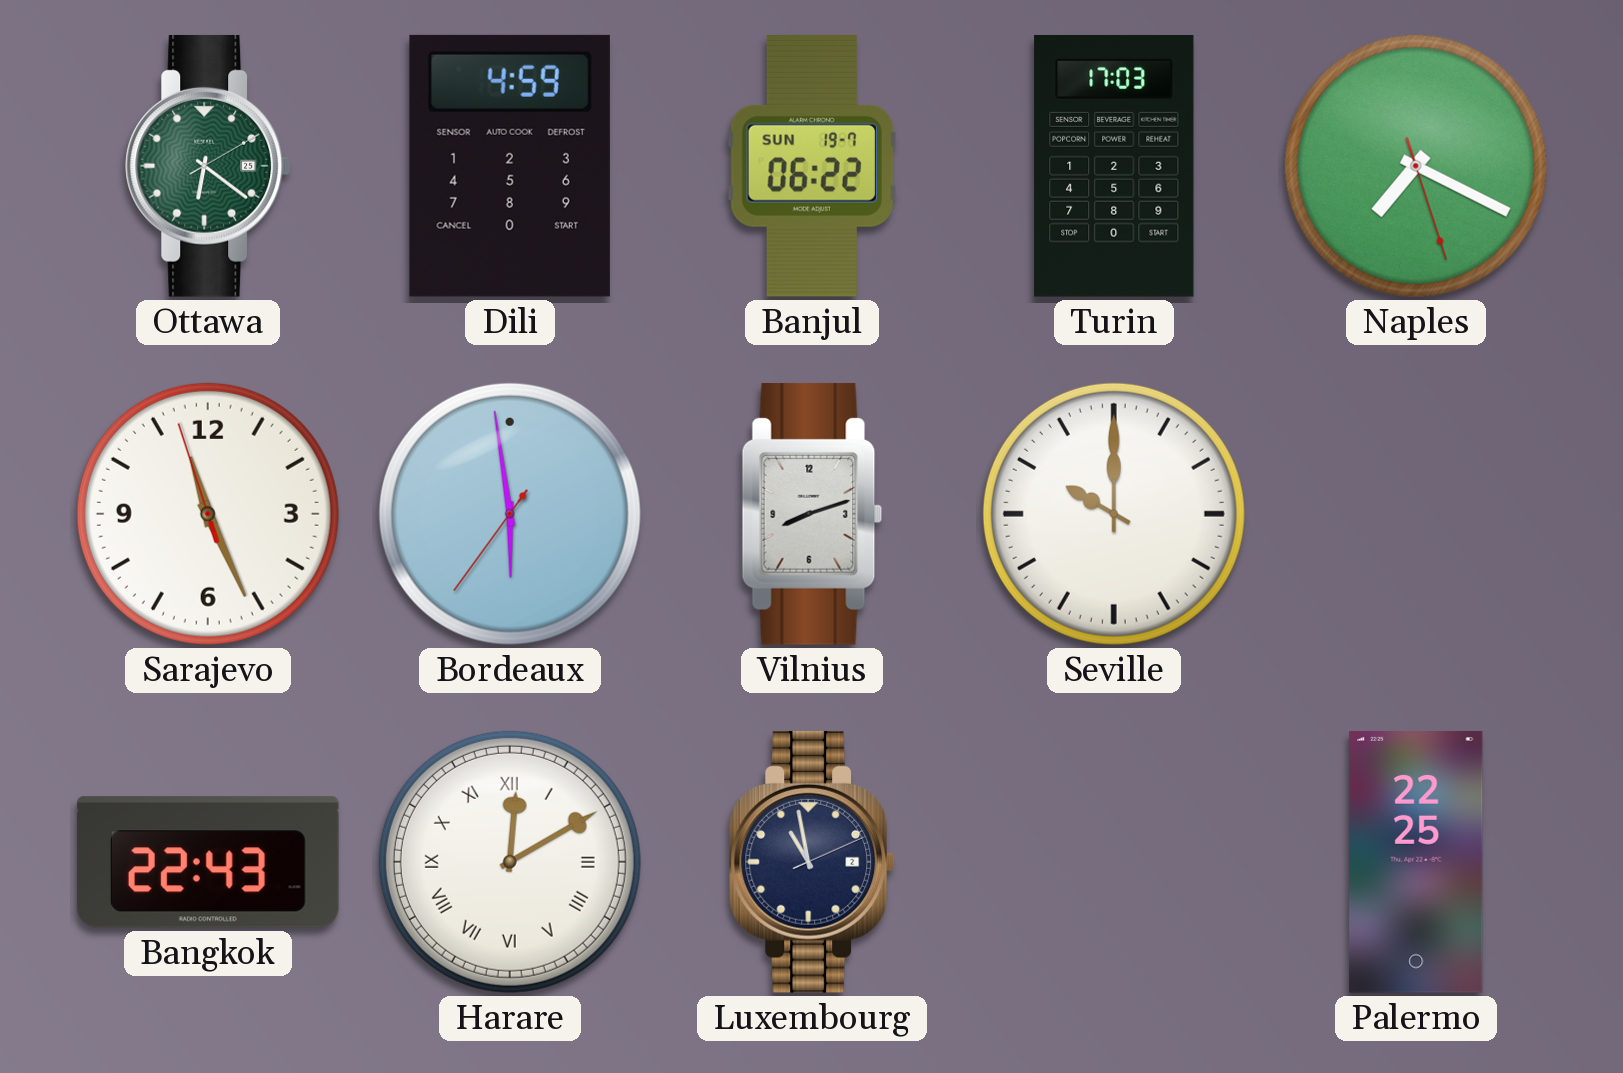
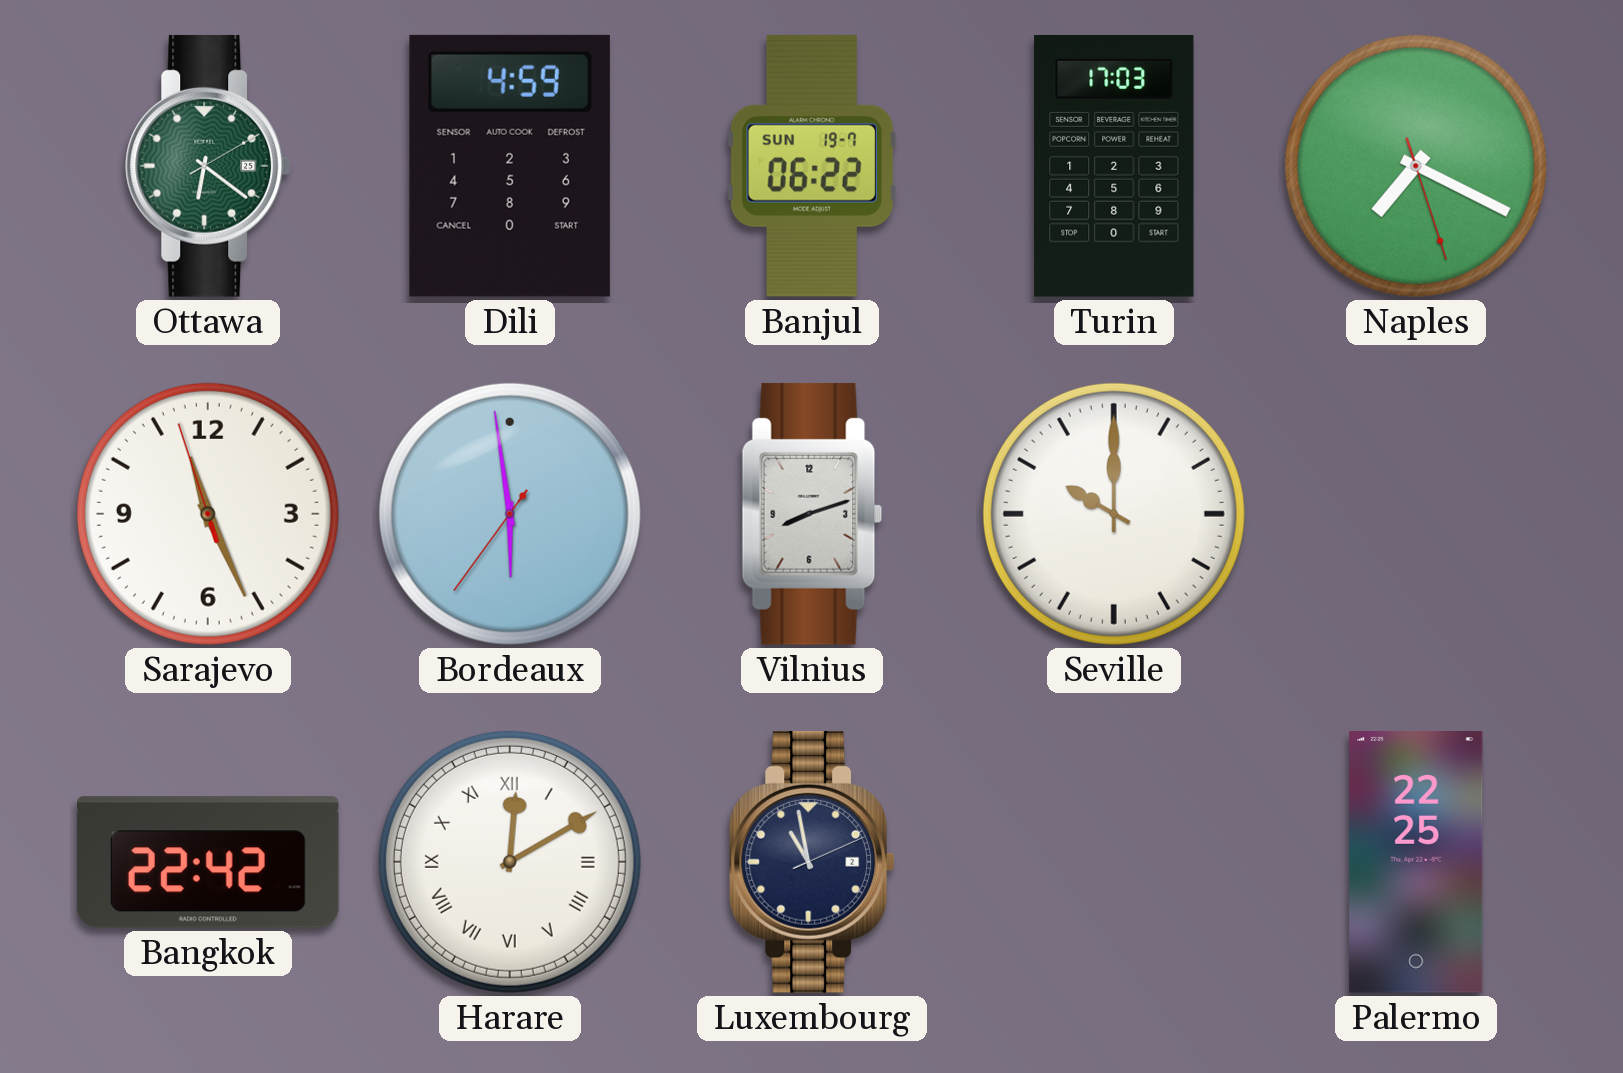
Bangkok: 22:43 -> 22:42
